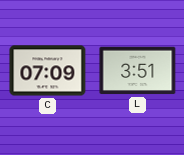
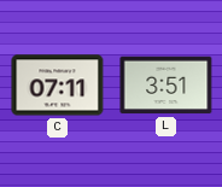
C: 07:09 -> 07:11
